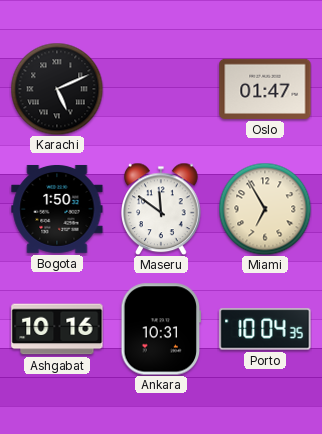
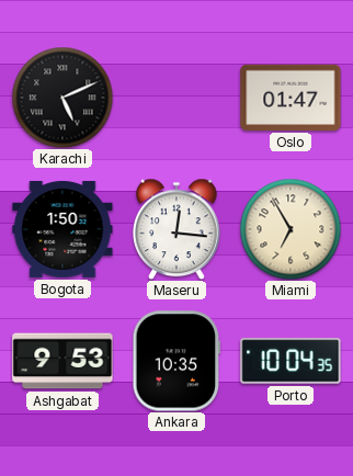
Maseru: 11:51 -> 12:16
Ashgabat: 10:16 -> 9:53
Ankara: 10:31 -> 10:35
